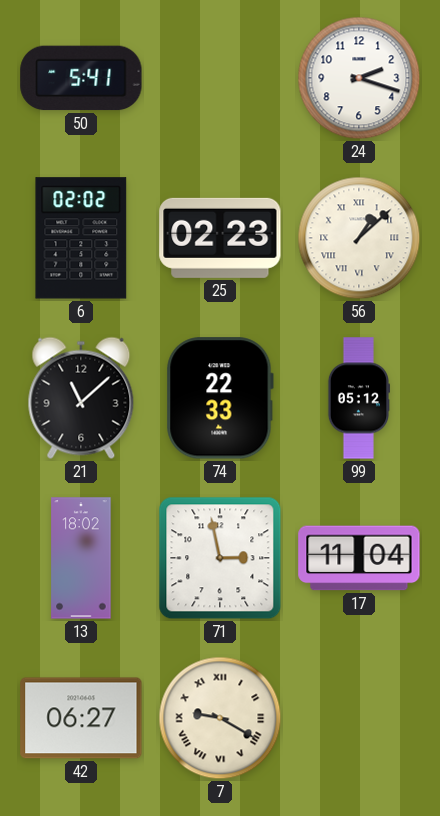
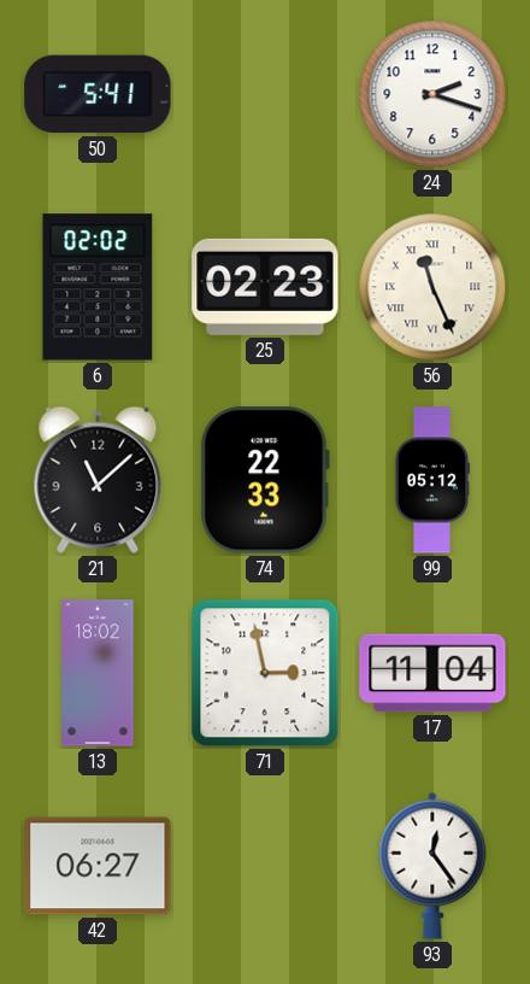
56: 1:08 -> 11:26
7: 9:20 -> none
93: none -> 12:24
